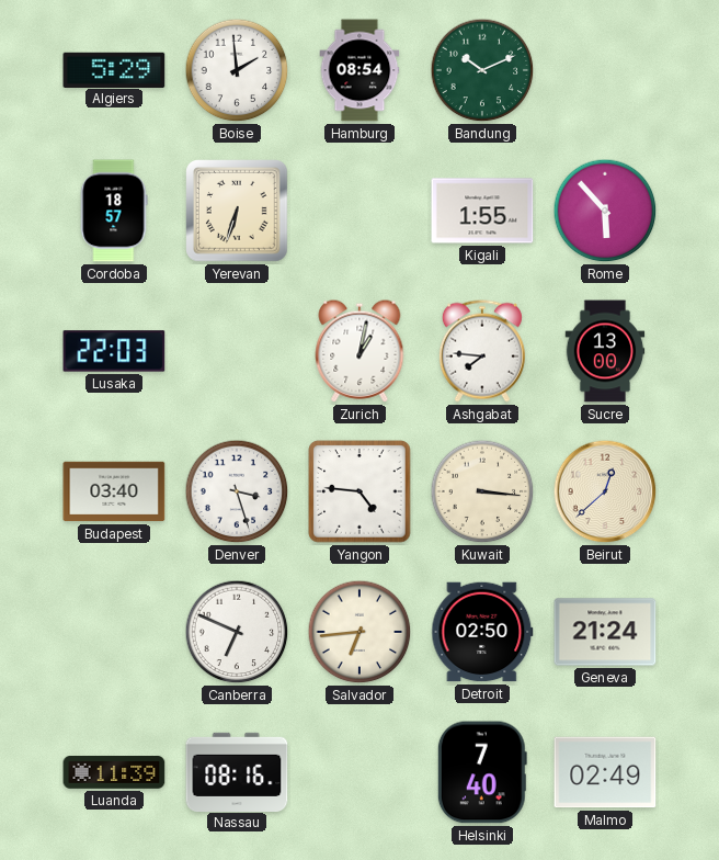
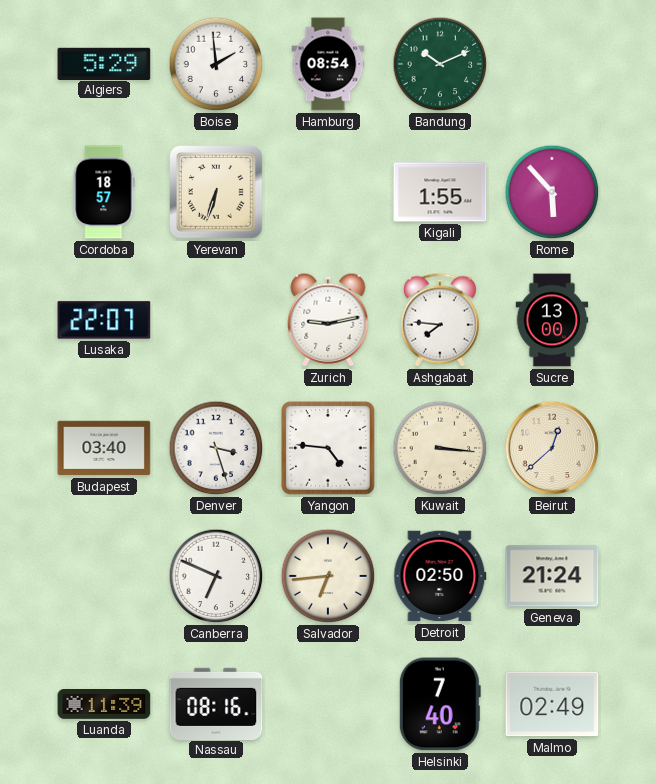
Lusaka: 22:03 -> 22:07
Zurich: 1:02 -> 9:13
